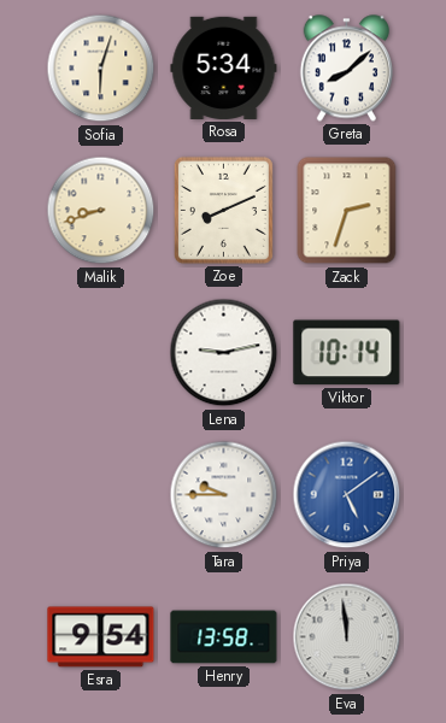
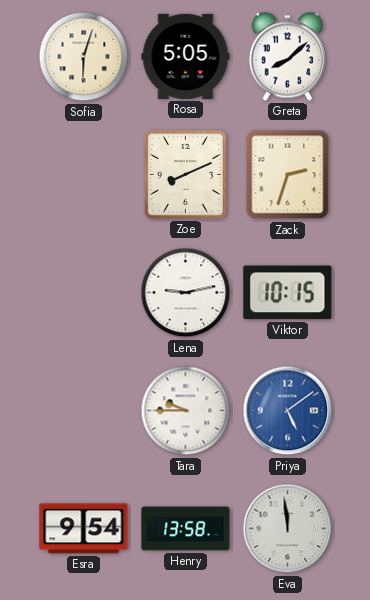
Rosa: 5:34 -> 5:05
Malik: 8:42 -> none
Viktor: 10:14 -> 10:15
